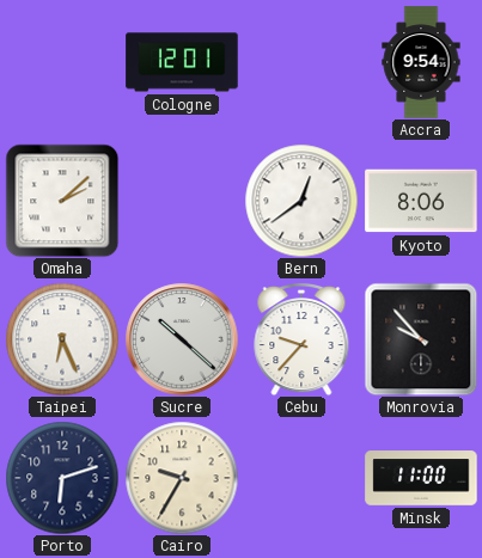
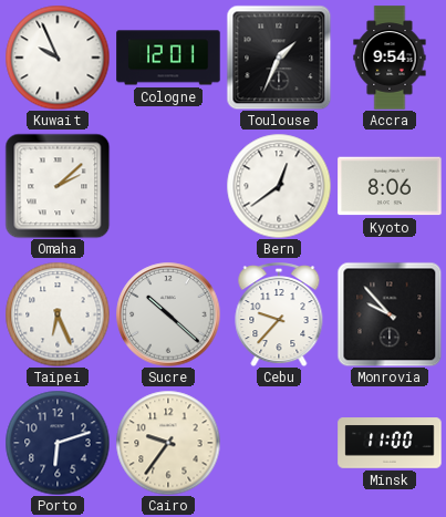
Kuwait: none -> 9:56
Toulouse: none -> 1:34
Cairo: 9:35 -> 9:36
